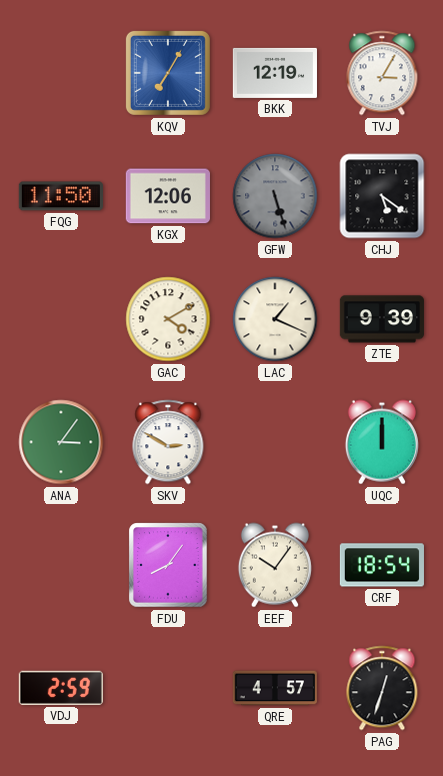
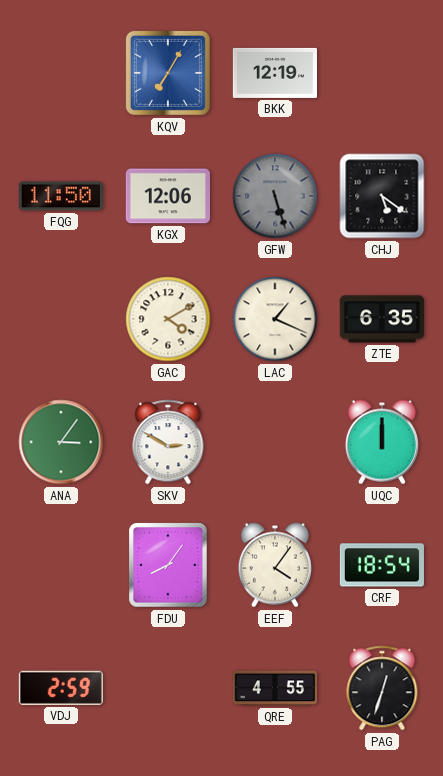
TVJ: 3:05 -> none
ZTE: 9:39 -> 6:35
EEF: 10:06 -> 4:06
QRE: 4:57 -> 4:55
